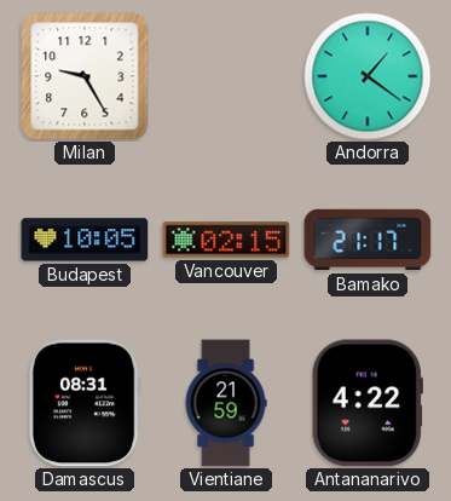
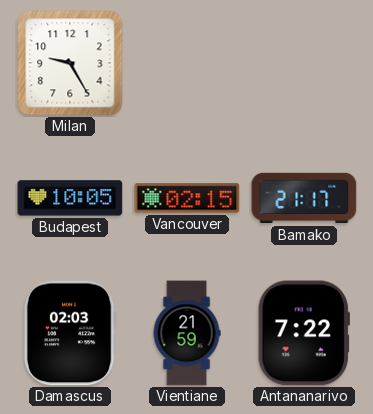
Andorra: 1:21 -> none
Damascus: 08:31 -> 02:03
Antananarivo: 4:22 -> 7:22
